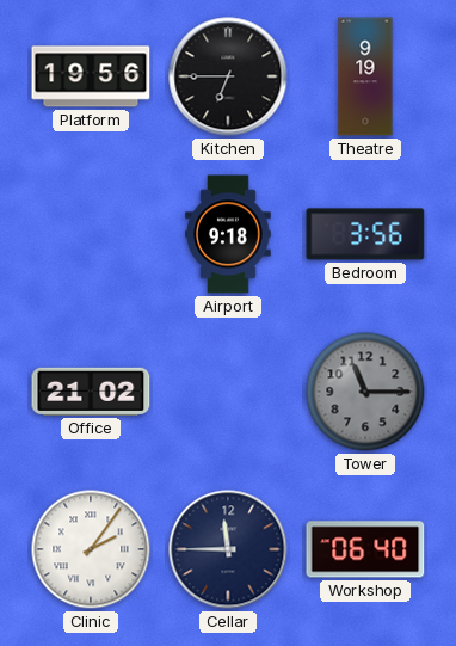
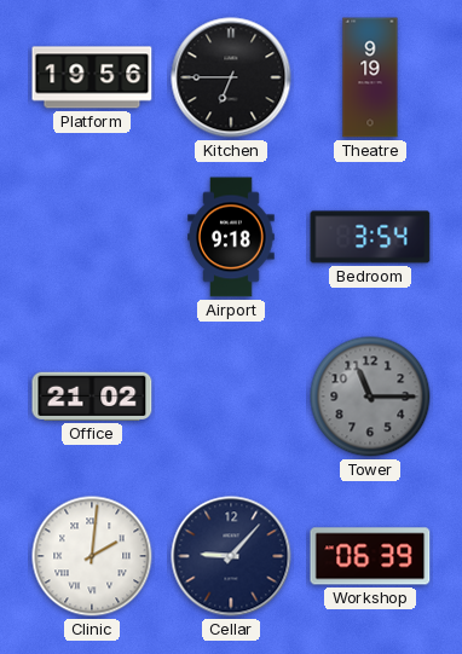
Bedroom: 3:56 -> 3:54
Clinic: 2:06 -> 2:01
Cellar: 11:45 -> 9:07
Workshop: 06:40 -> 06:39
